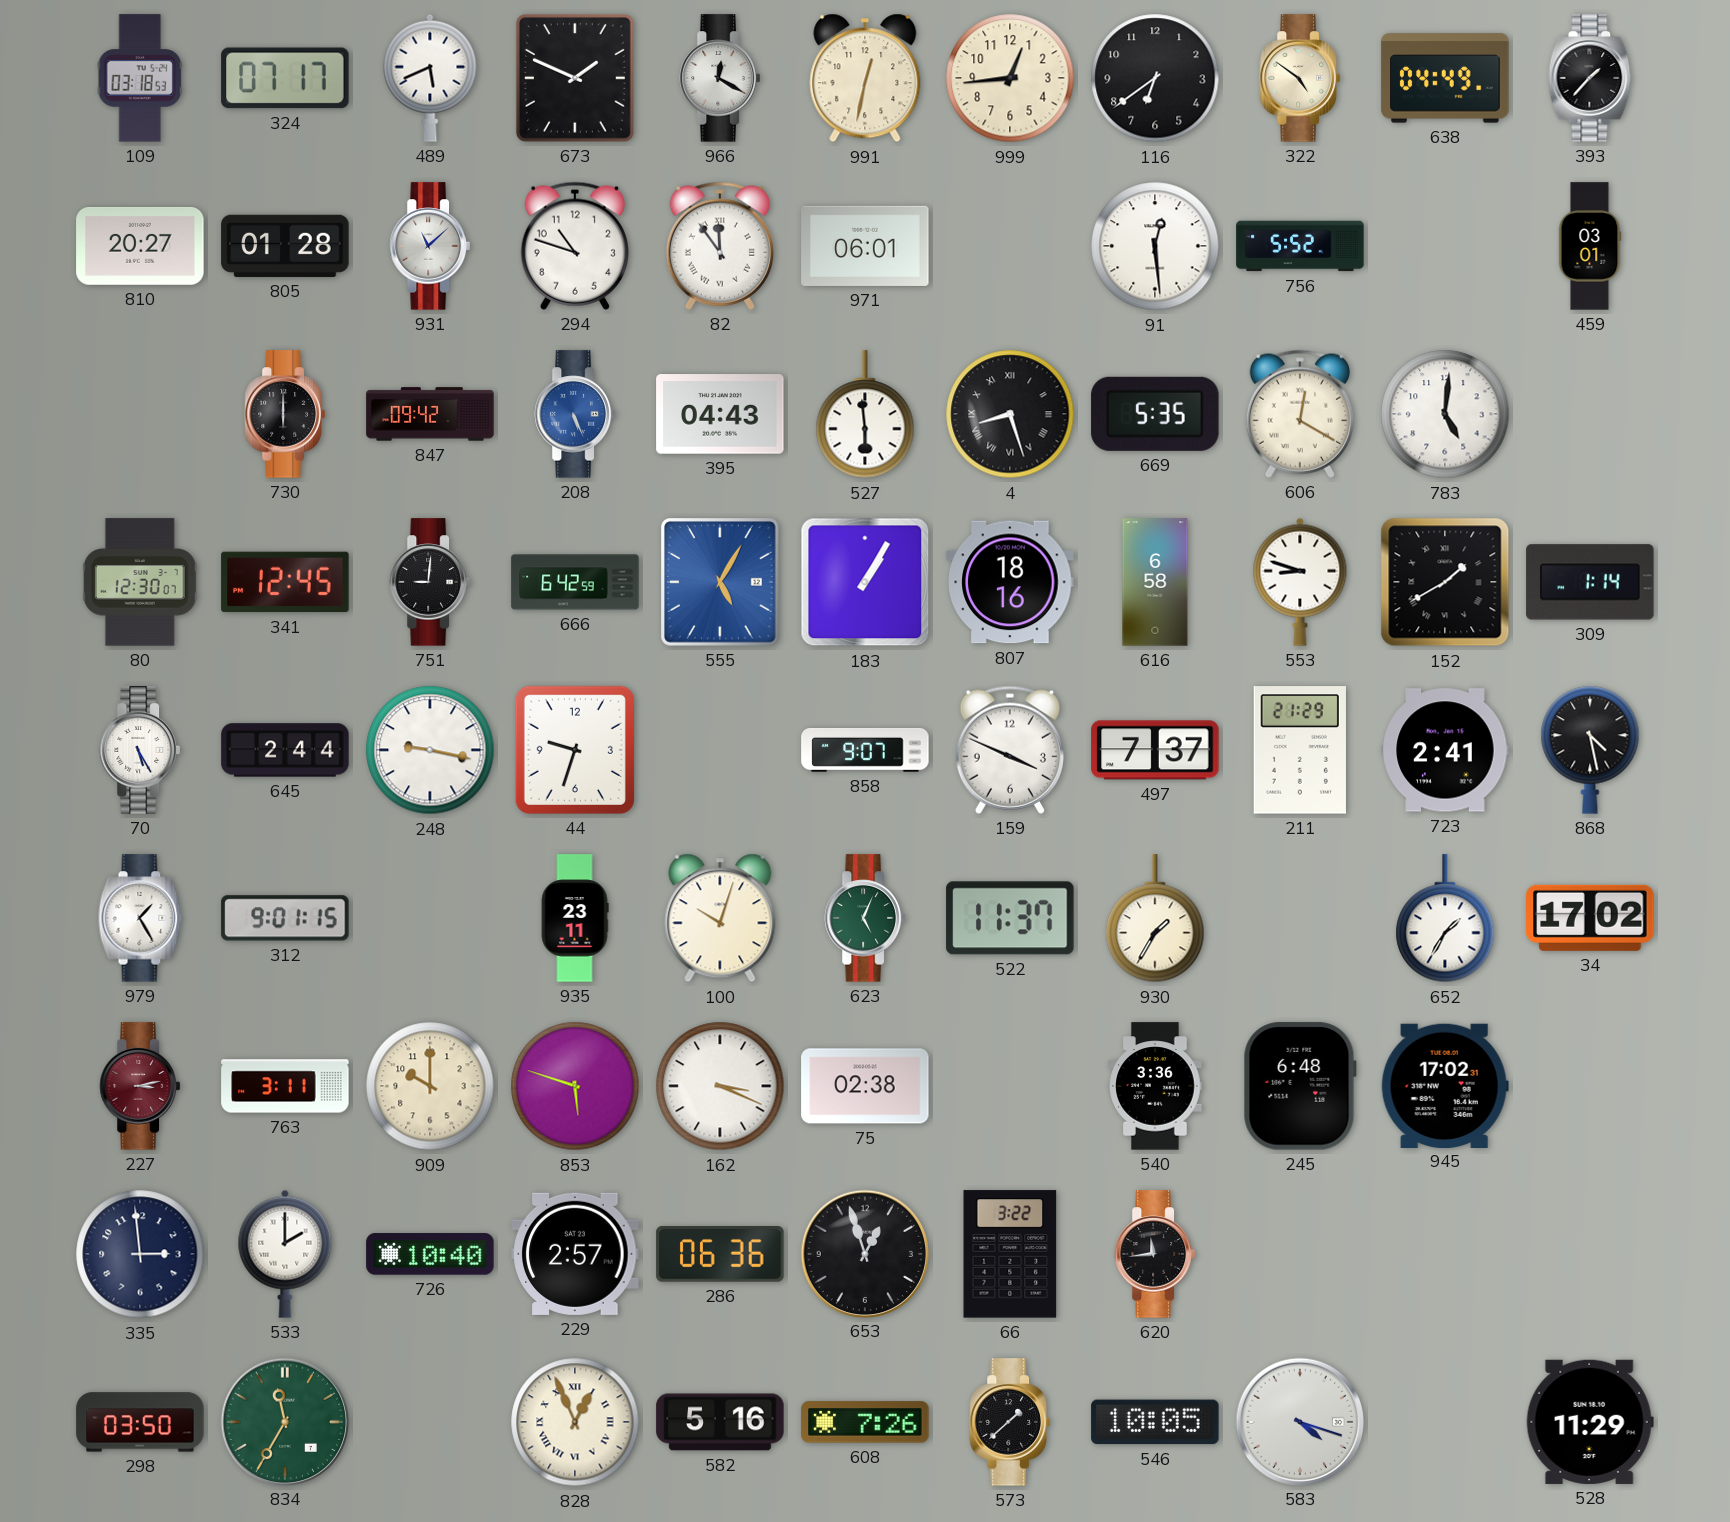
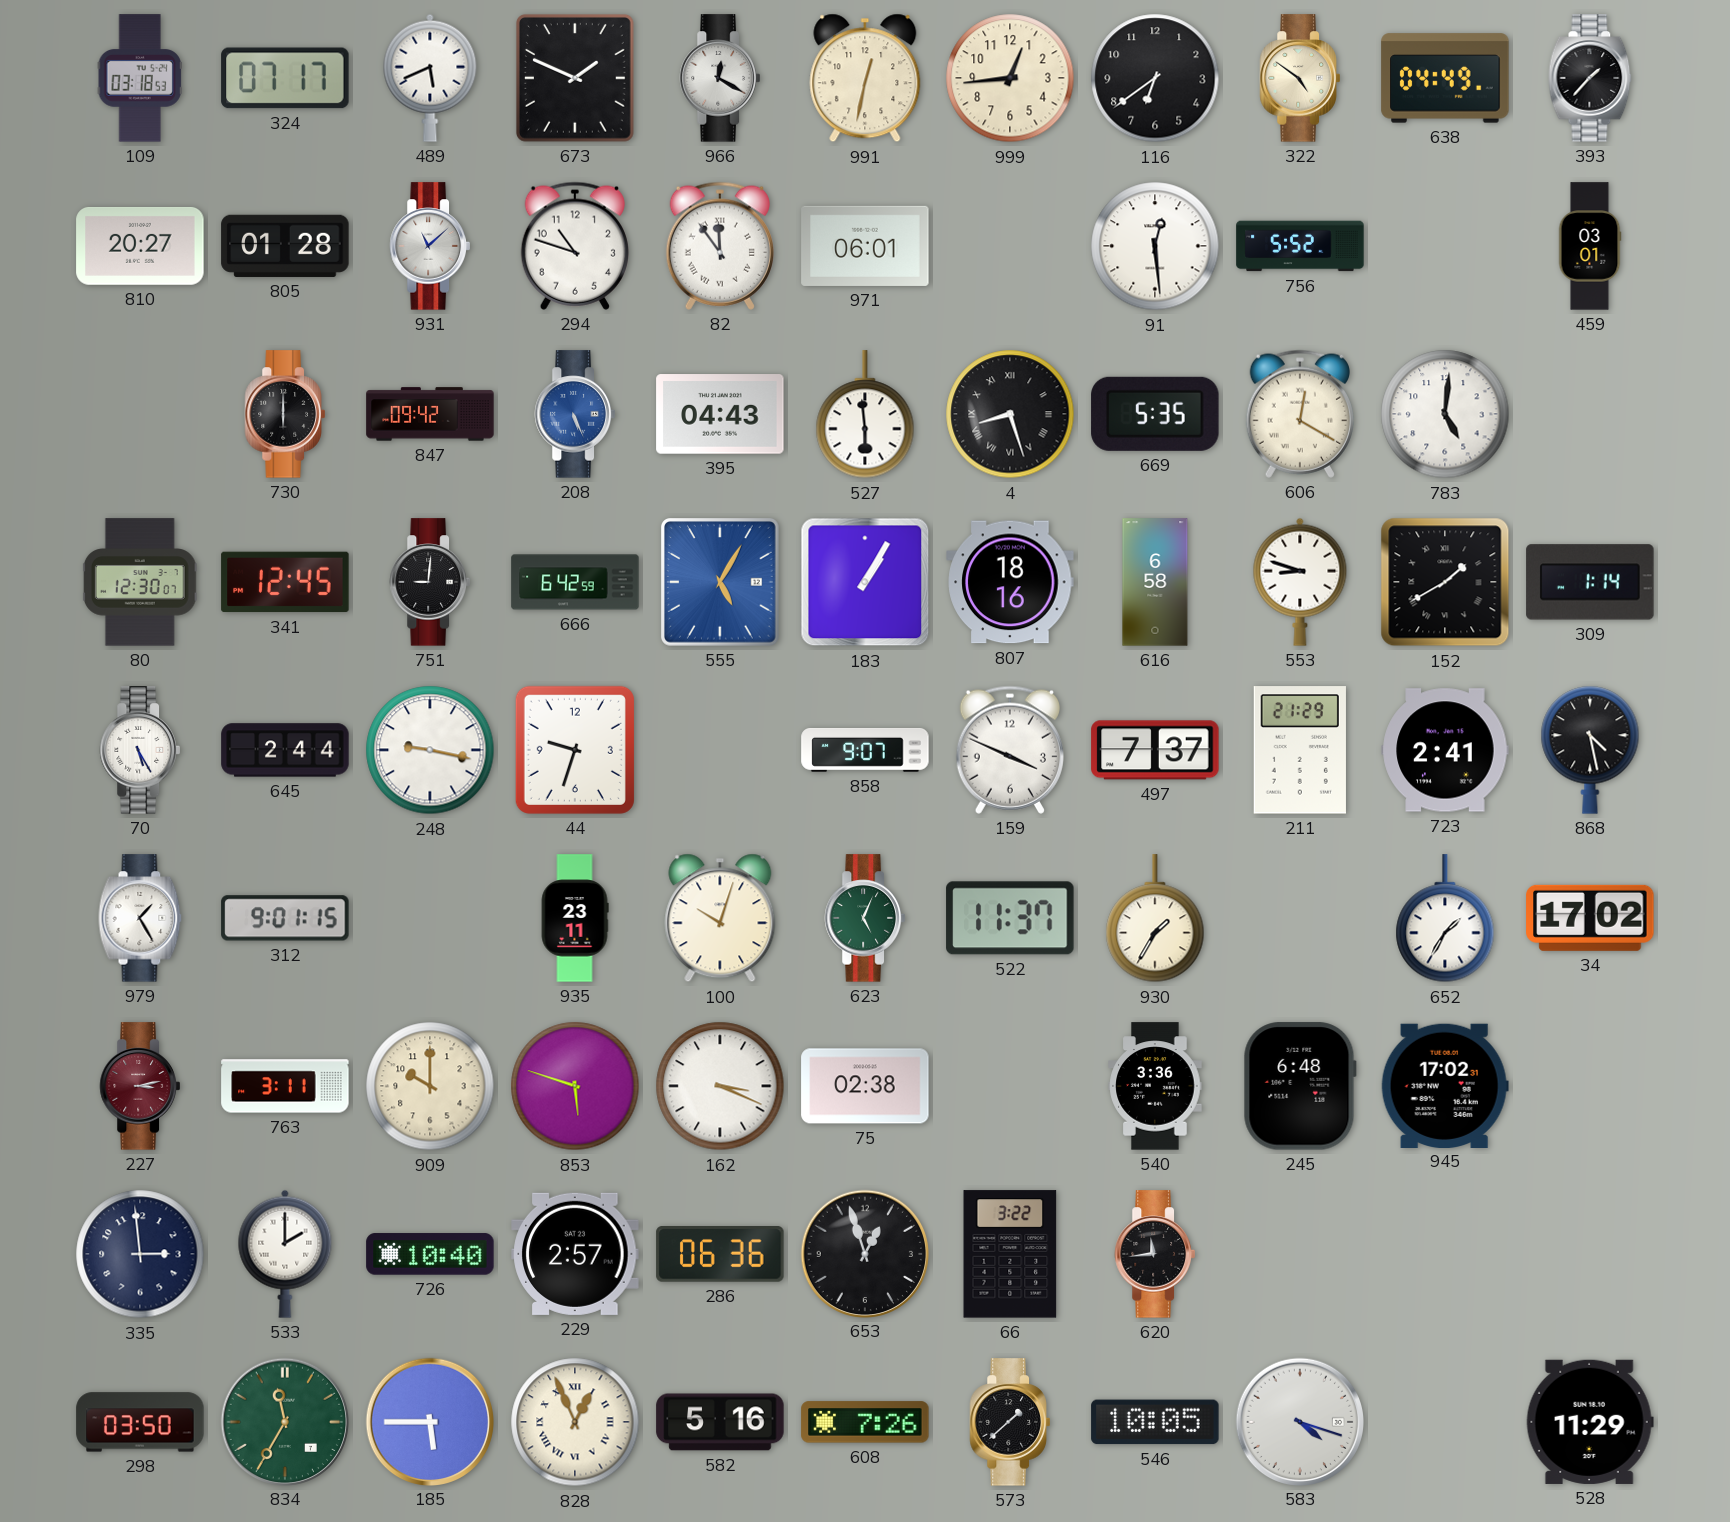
185: none -> 5:45
